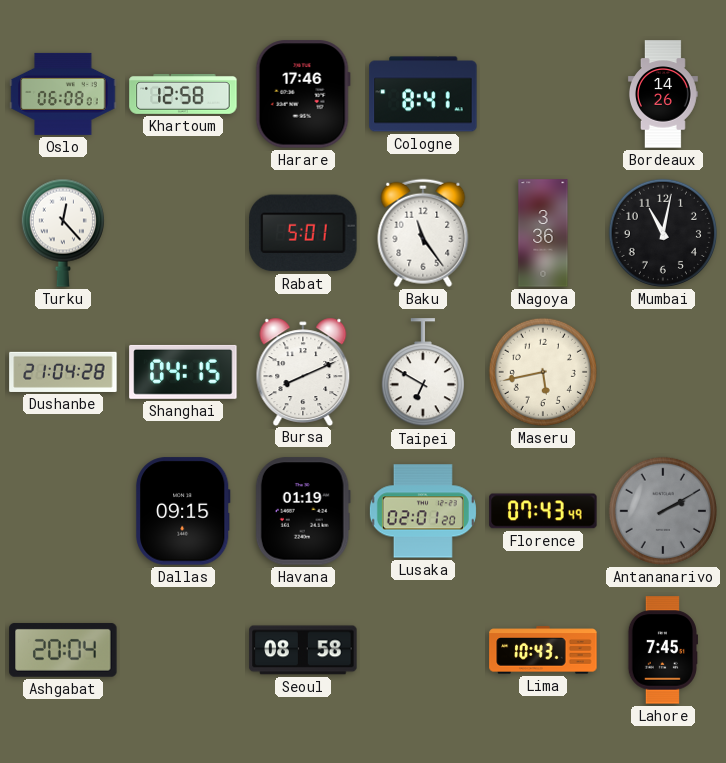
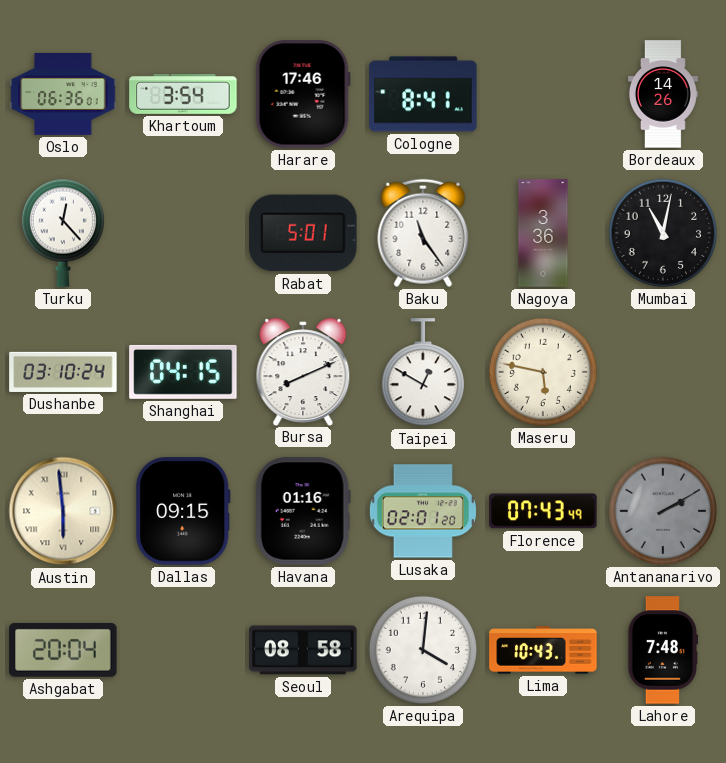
Oslo: 06:08 -> 06:36
Khartoum: 12:58 -> 3:54
Dushanbe: 21:04 -> 03:10
Taipei: 6:50 -> 12:50
Maseru: 5:43 -> 5:47
Austin: none -> 5:59
Havana: 01:19 -> 01:16
Arequipa: none -> 4:01
Lahore: 7:45 -> 7:48
